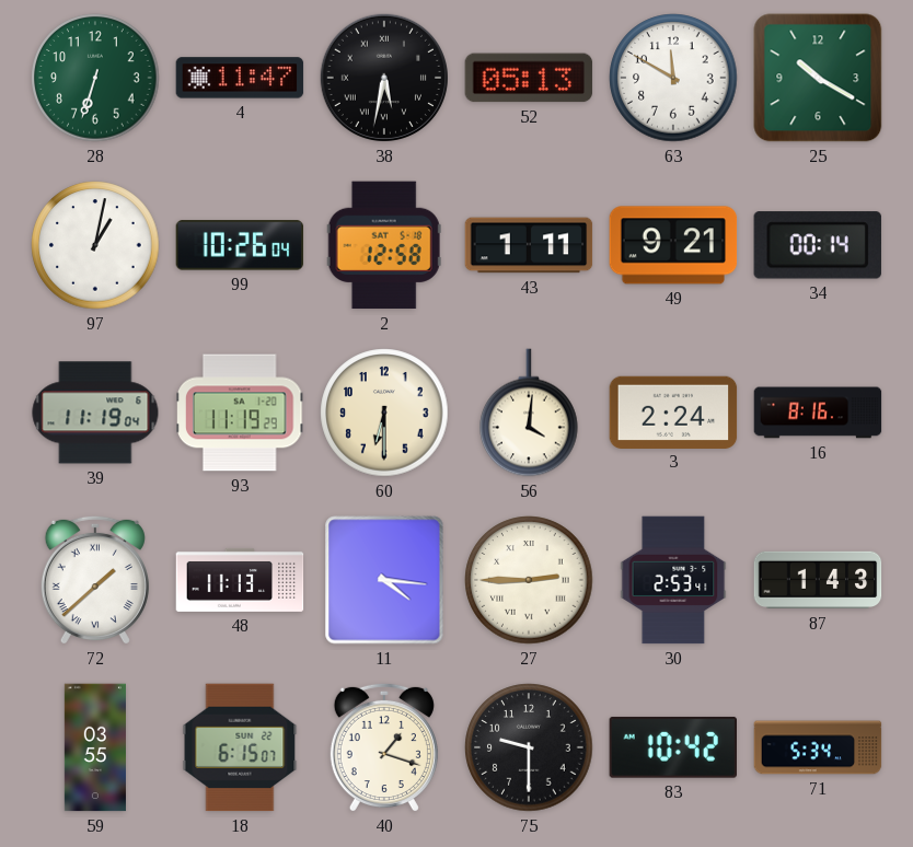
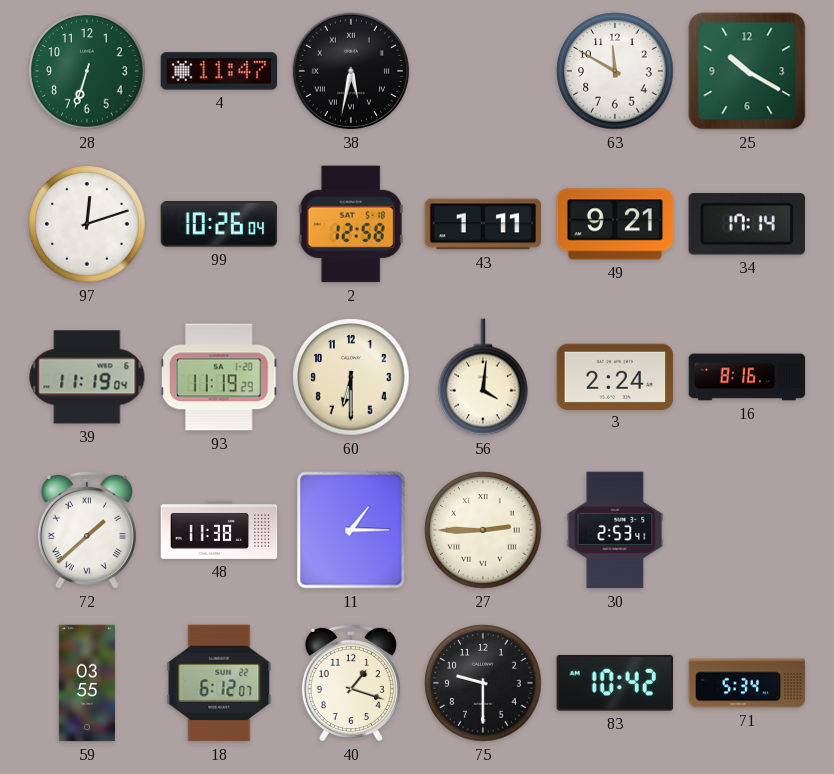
52: 05:13 -> none
97: 1:02 -> 12:12
34: 00:14 -> 17:14
48: 11:13 -> 11:38
11: 4:16 -> 1:15
87: 1:43 -> none
18: 6:15 -> 6:12
